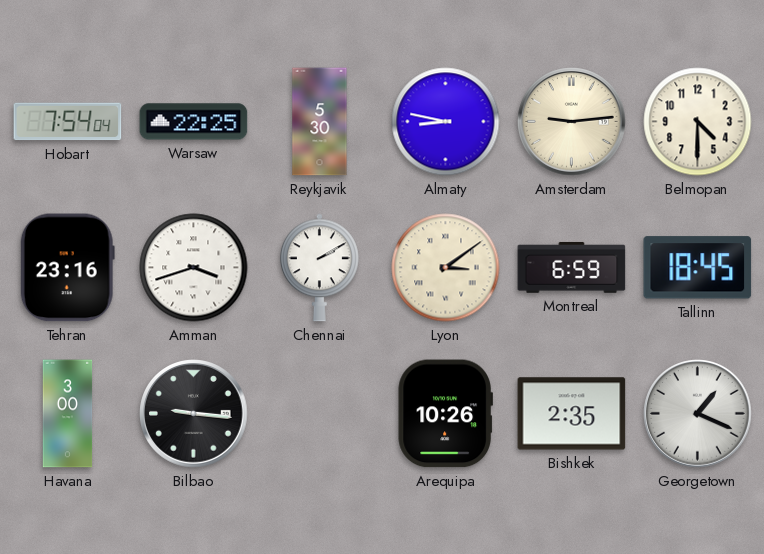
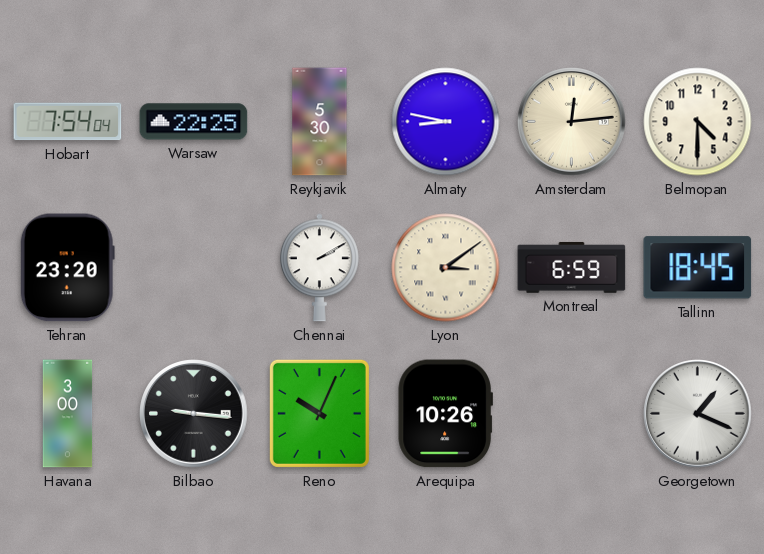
Amsterdam: 9:14 -> 12:14
Tehran: 23:16 -> 23:20
Amman: 3:42 -> none
Reno: none -> 10:04
Bishkek: 2:35 -> none
